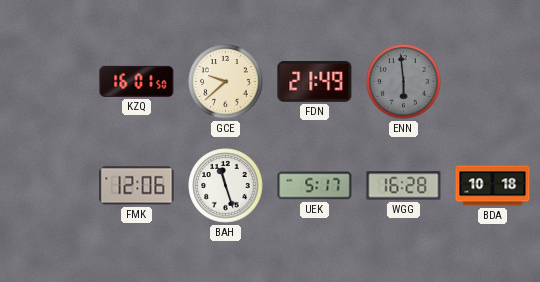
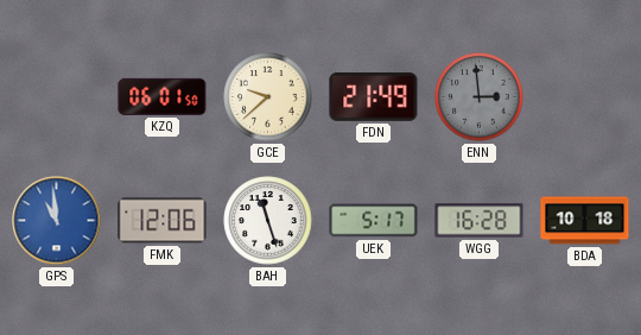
KZQ: 16:01 -> 06:01
ENN: 5:59 -> 2:59
GPS: none -> 10:59
